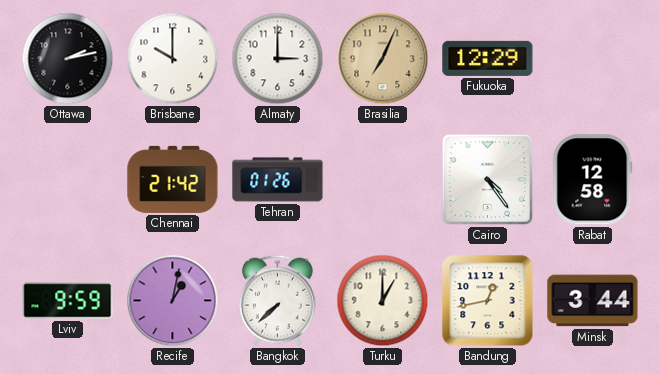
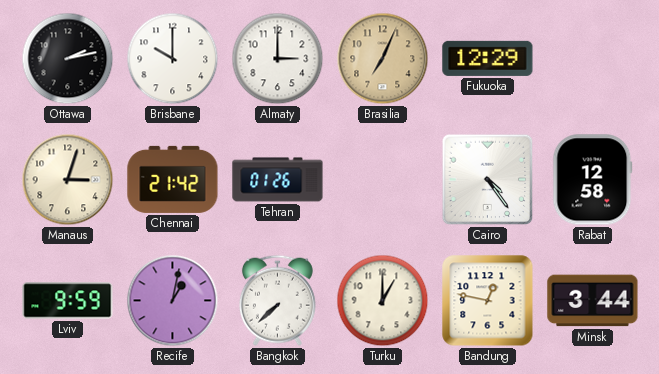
Manaus: none -> 3:03
Bandung: 12:43 -> 12:47
